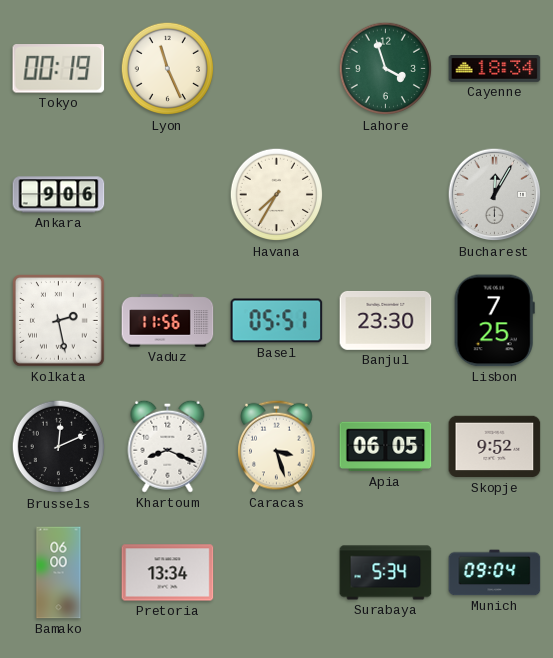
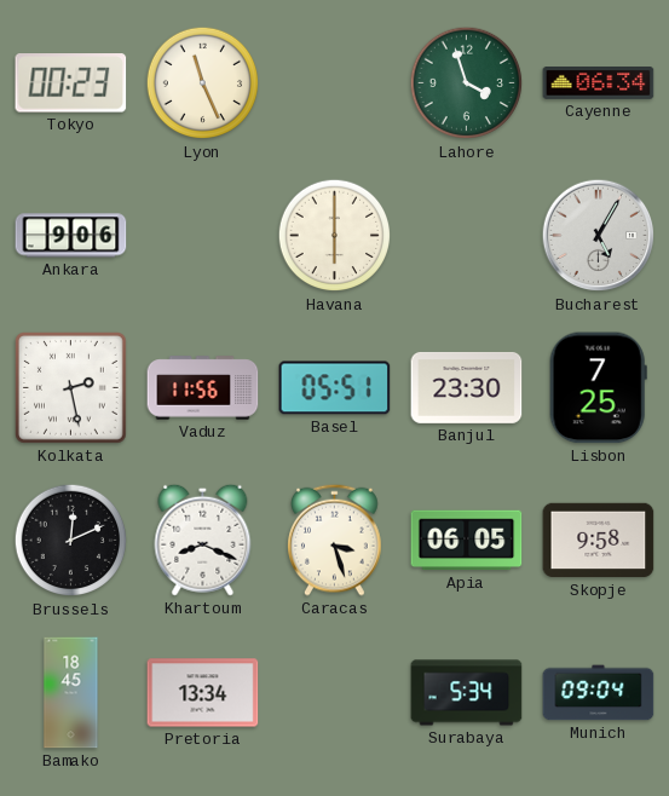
Tokyo: 00:19 -> 00:23
Cayenne: 18:34 -> 06:34
Havana: 7:35 -> 6:00
Bucharest: 12:05 -> 5:05
Skopje: 9:52 -> 9:58
Bamako: 06:00 -> 18:45
